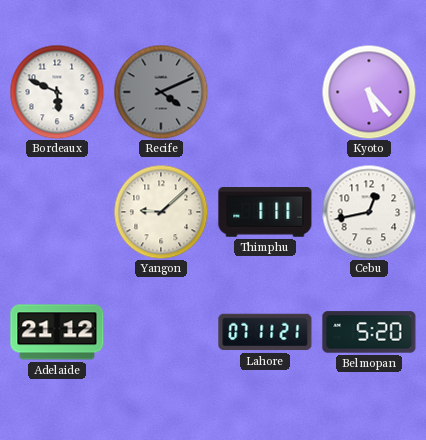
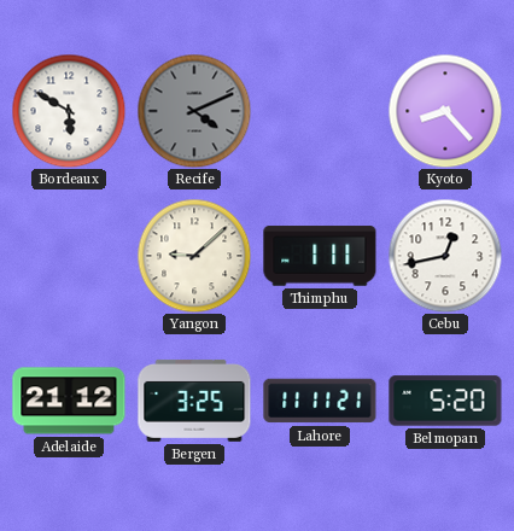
Bordeaux: 5:49 -> 5:50
Kyoto: 5:23 -> 8:23
Bergen: none -> 3:25
Lahore: 07:11 -> 11:11
